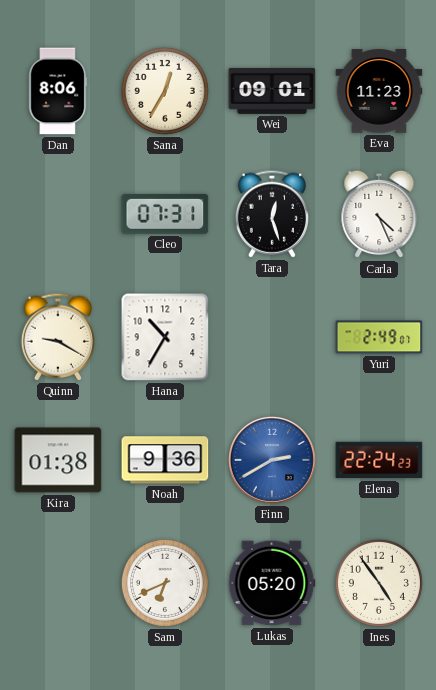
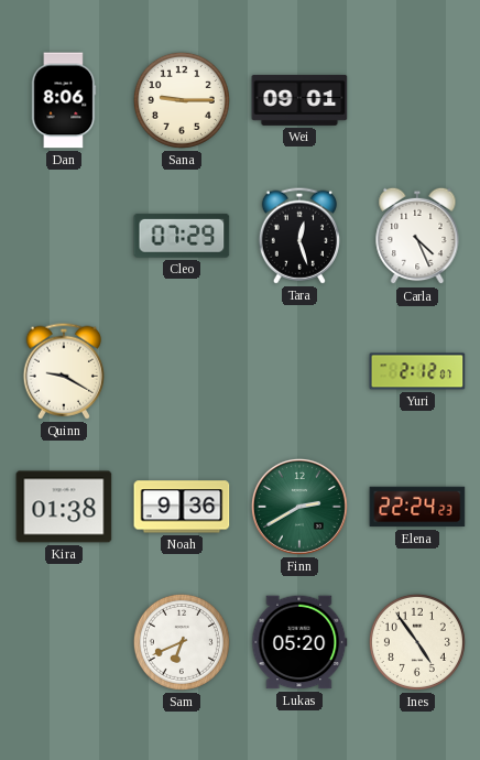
Sana: 12:35 -> 9:15
Eva: 11:23 -> none
Cleo: 07:31 -> 07:29
Hana: 10:35 -> none
Yuri: 2:49 -> 2:12
Finn dial: blue -> green
